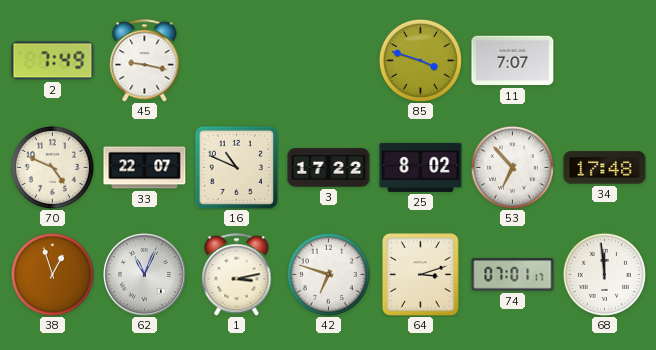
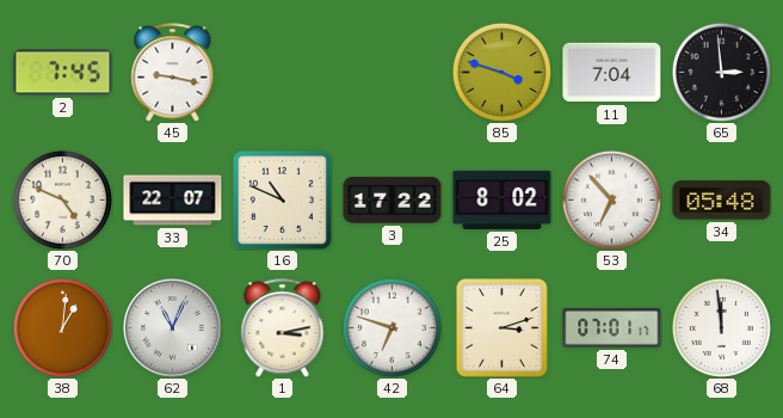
2: 7:49 -> 7:45
11: 7:07 -> 7:04
65: none -> 2:59
34: 17:48 -> 05:48
38: 12:57 -> 1:01
